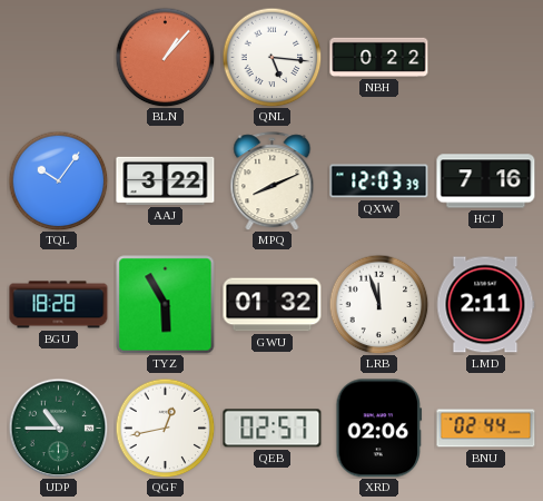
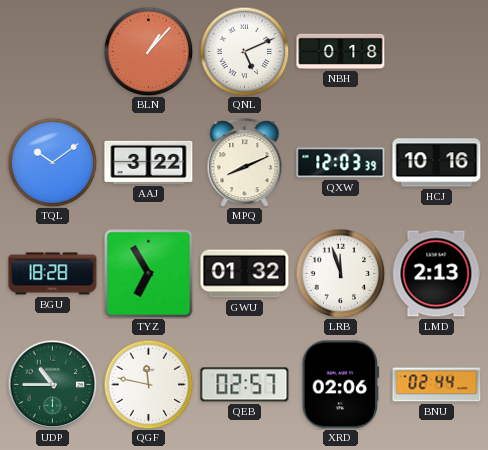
QNL: 5:16 -> 5:11
NBH: 0:22 -> 0:18
TQL: 10:06 -> 10:09
HCJ: 7:16 -> 10:16
TYZ: 5:55 -> 6:55
LMD: 2:11 -> 2:13
QGF: 12:43 -> 11:47
